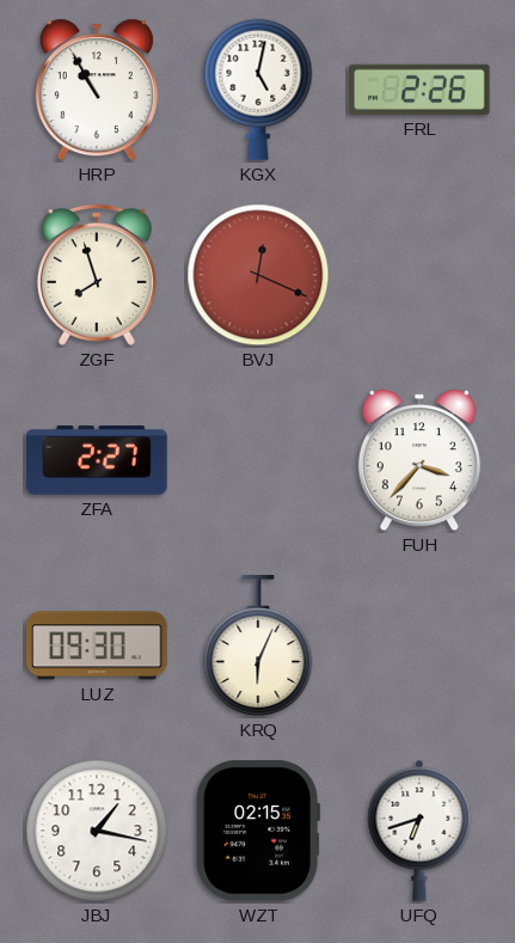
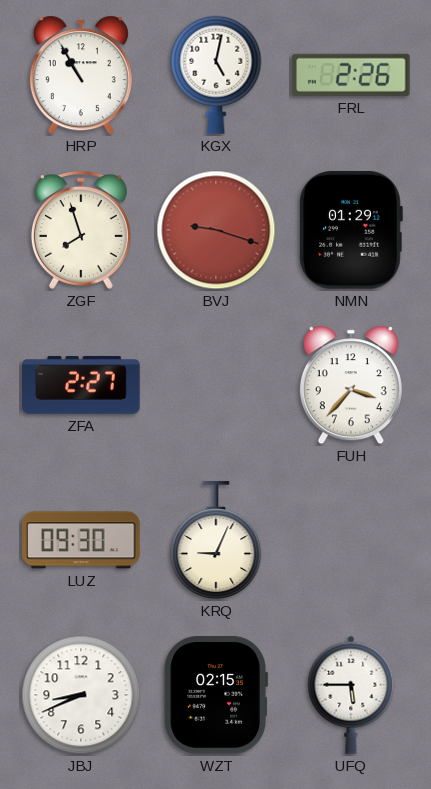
BVJ: 12:19 -> 9:18
NMN: none -> 01:29
KRQ: 6:04 -> 9:04
JBJ: 1:17 -> 8:41
UFQ: 6:42 -> 5:45
